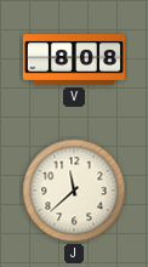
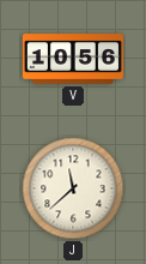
V: 8:08 -> 10:56
